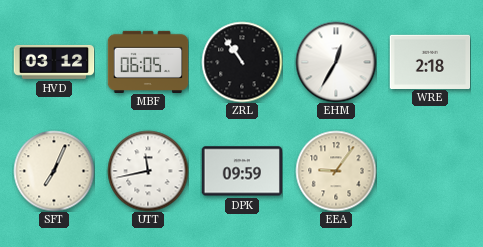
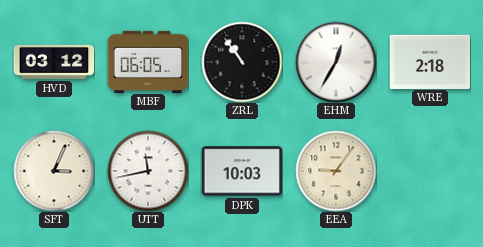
SFT: 7:04 -> 3:04
DPK: 09:59 -> 10:03
